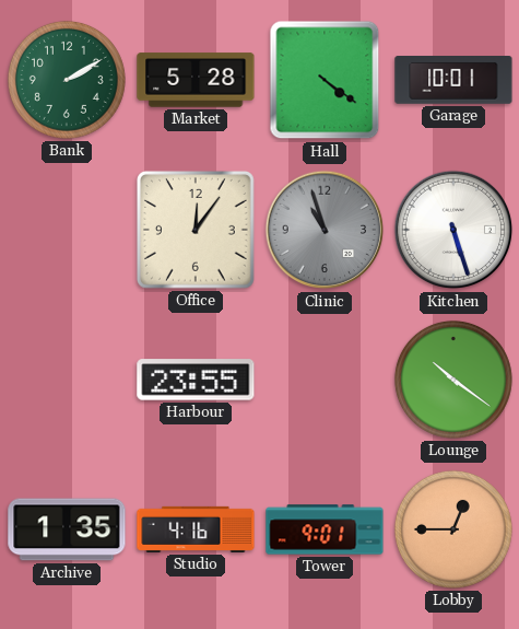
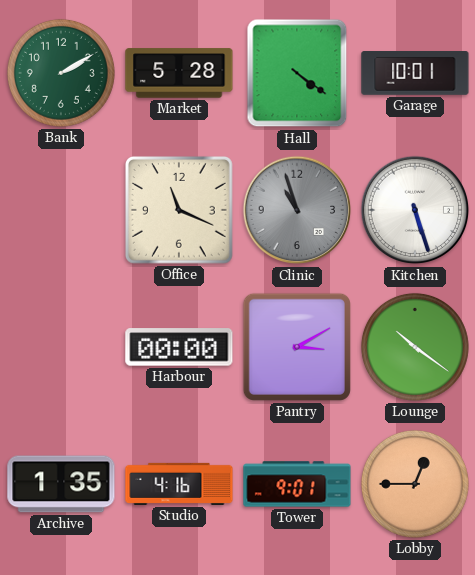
Office: 12:06 -> 11:19
Harbour: 23:55 -> 00:00
Pantry: none -> 3:10
